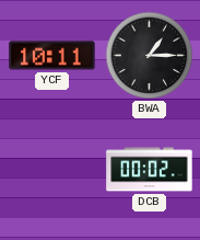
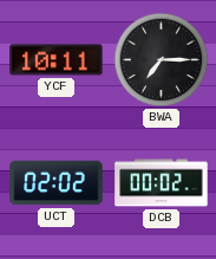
BWA: 1:15 -> 7:15
UCT: none -> 02:02
